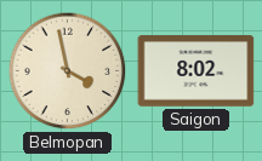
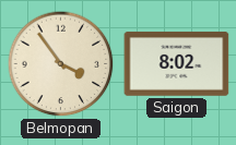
Belmopan: 3:58 -> 3:54
